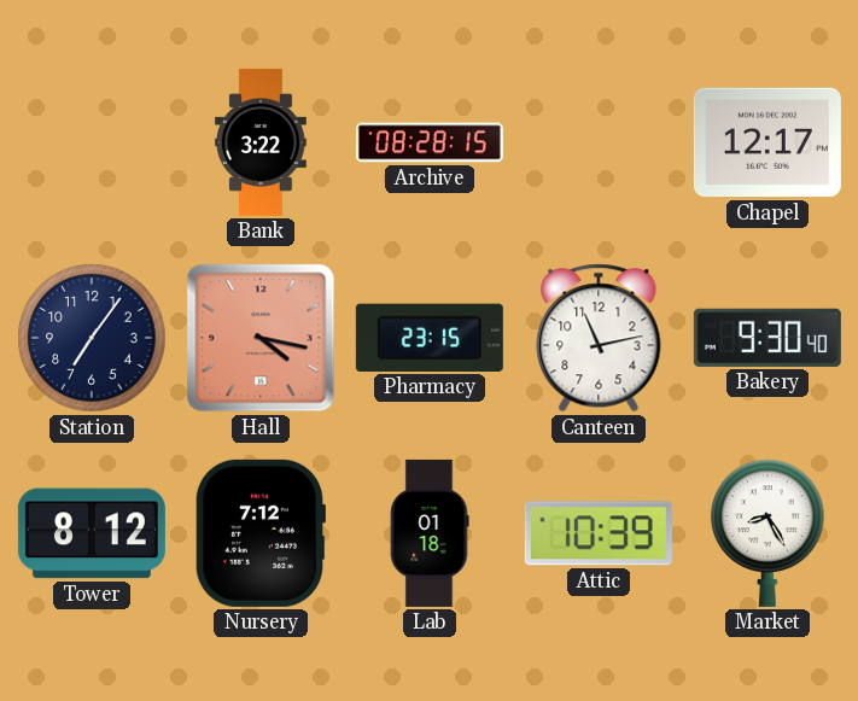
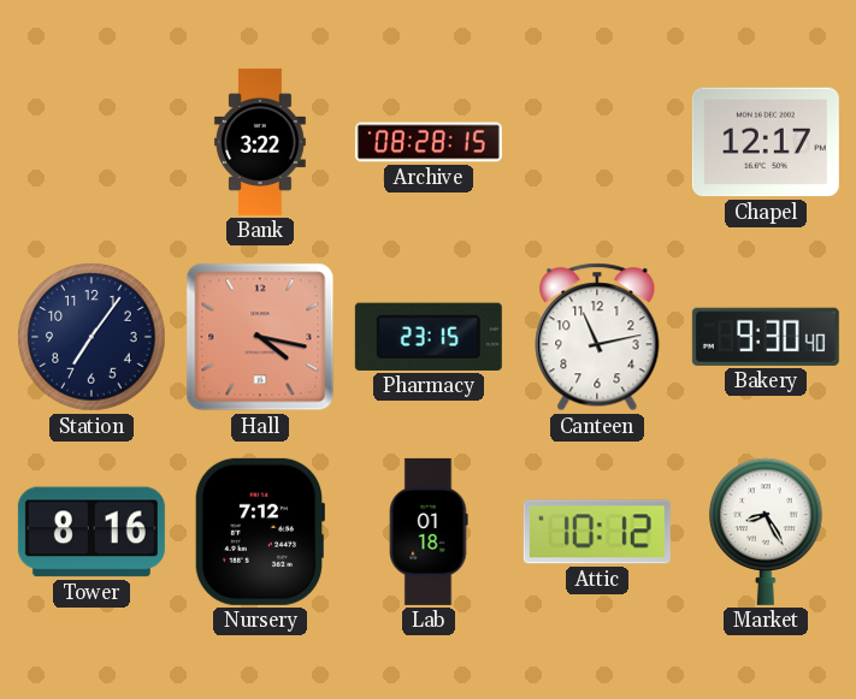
Tower: 8:12 -> 8:16
Attic: 10:39 -> 10:12
